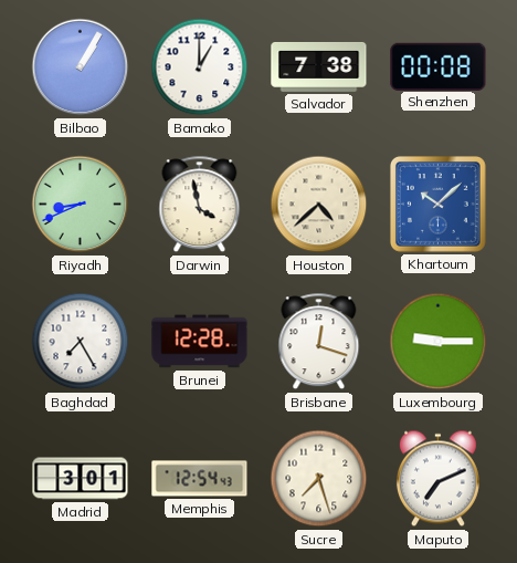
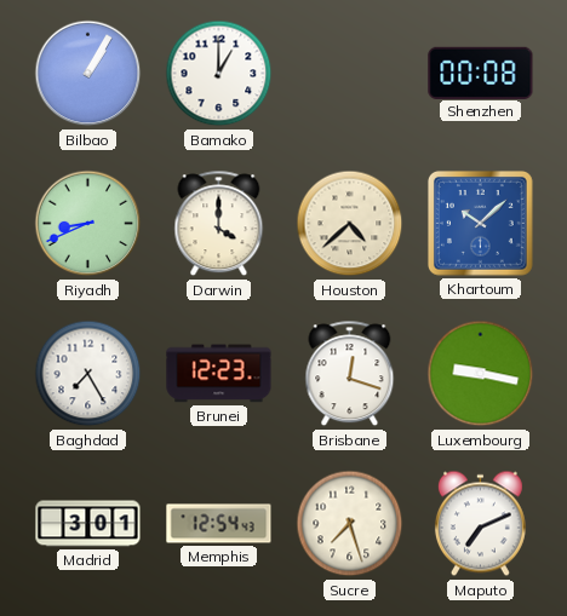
Salvador: 7:38 -> none
Darwin: 3:58 -> 4:00
Brunei: 12:28 -> 12:23
Luxembourg: 9:15 -> 9:17
